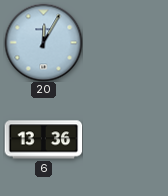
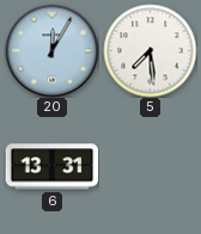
5: none -> 7:29
6: 13:36 -> 13:31
